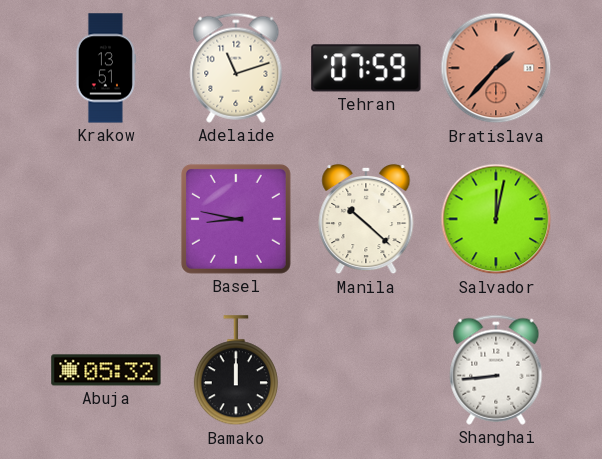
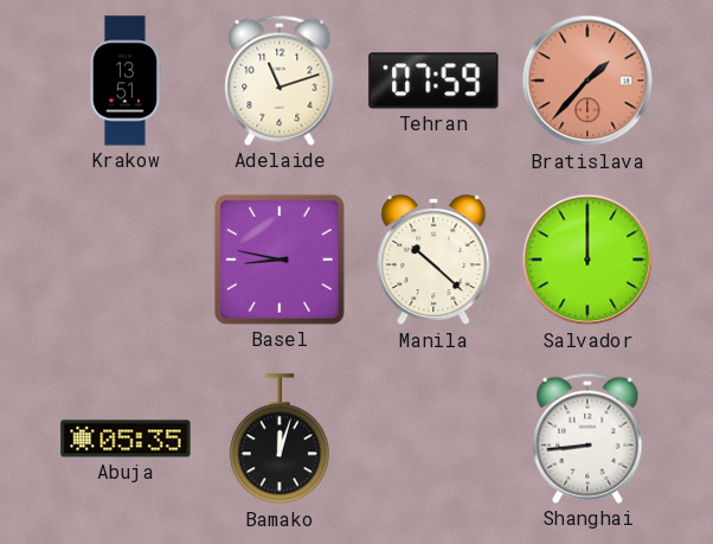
Salvador: 12:02 -> 12:00
Abuja: 05:32 -> 05:35
Bamako: 12:00 -> 12:03
